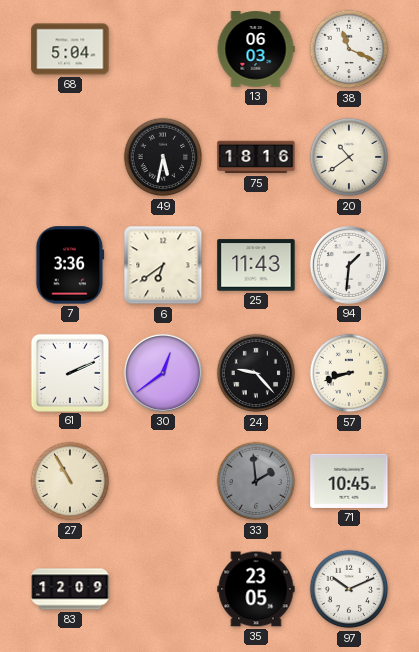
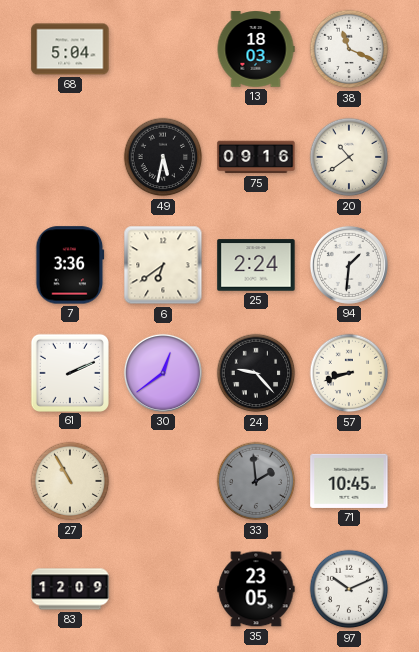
13: 06:03 -> 18:03
75: 18:16 -> 09:16
25: 11:43 -> 2:24
